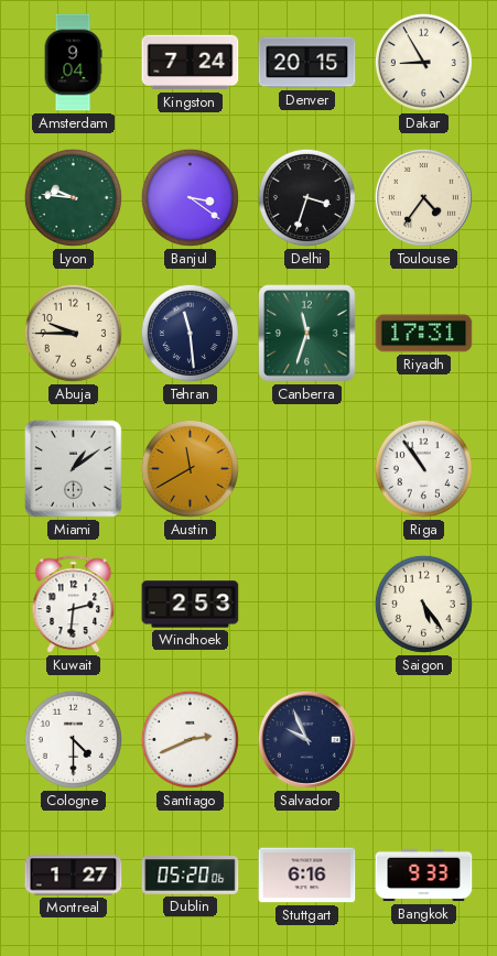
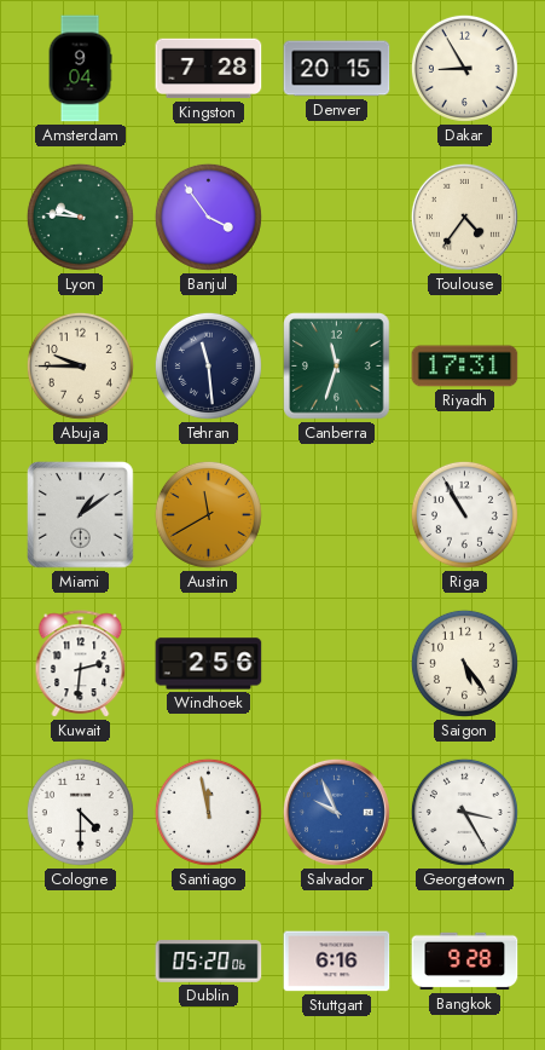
Kingston: 7:24 -> 7:28
Banjul: 3:21 -> 3:54
Delhi: 3:33 -> none
Riga: 10:54 -> 10:55
Windhoek: 2:53 -> 2:56
Santiago: 2:41 -> 11:58
Salvador dial: navy -> blue
Georgetown: none -> 3:25
Montreal: 1:27 -> none
Bangkok: 9:33 -> 9:28
